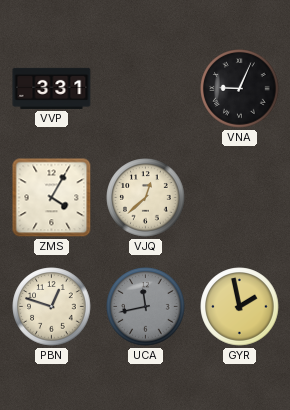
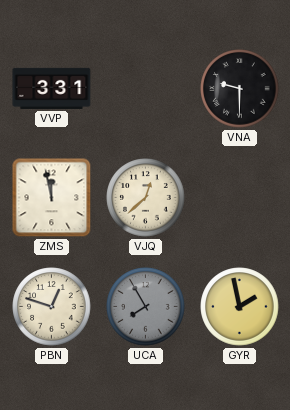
VNA: 9:04 -> 9:30
ZMS: 4:05 -> 11:58
UCA: 11:43 -> 7:55
